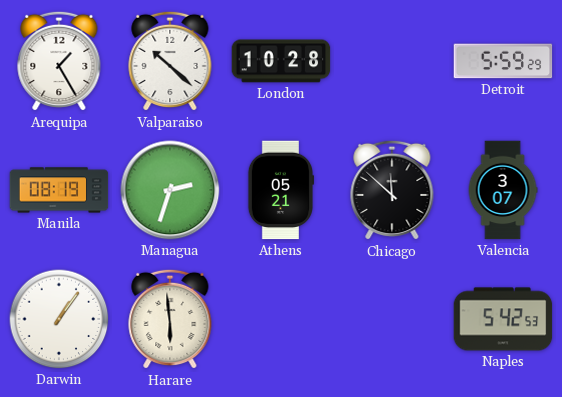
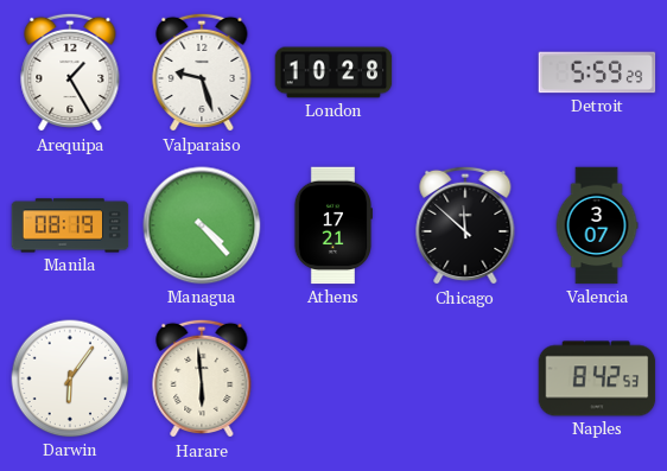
Valparaiso: 10:22 -> 9:27
Managua: 2:33 -> 4:23
Athens: 05:21 -> 17:21
Darwin: 1:06 -> 6:06
Naples: 5:42 -> 8:42
